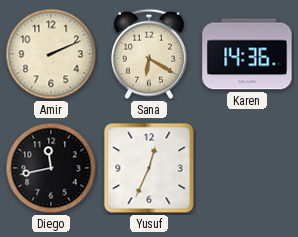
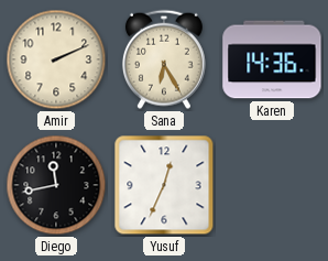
Sana: 6:20 -> 6:25
